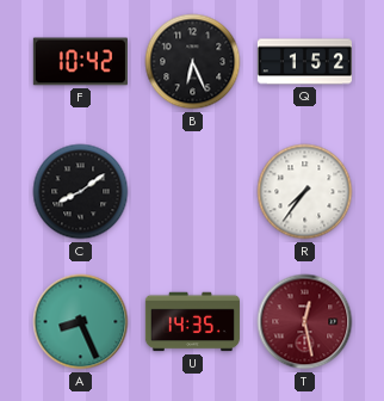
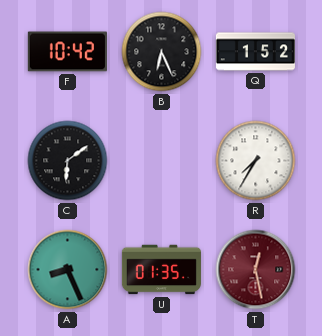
C: 8:09 -> 6:09
R: 7:36 -> 7:35
U: 14:35 -> 01:35
